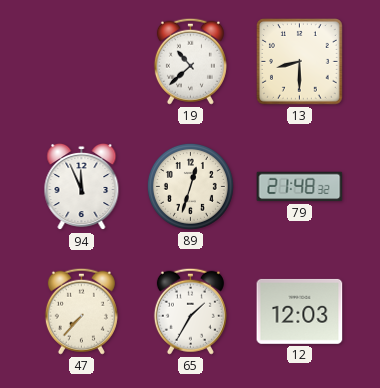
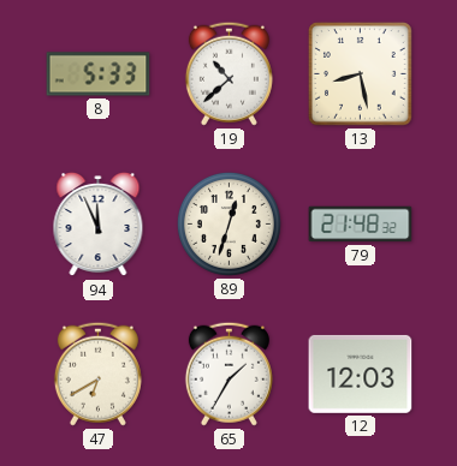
8: none -> 5:33
13: 8:30 -> 8:28
47: 7:37 -> 6:40
